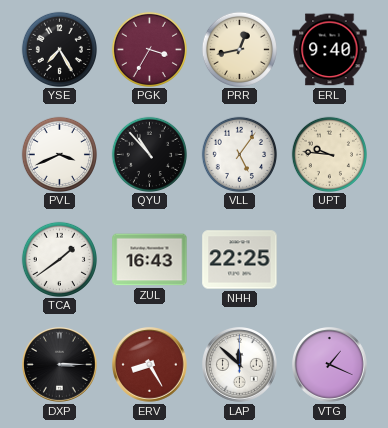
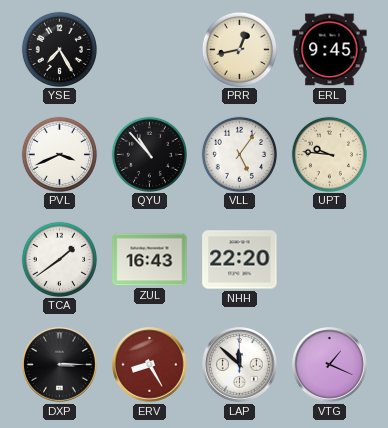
PGK: 3:35 -> none
ERL: 9:40 -> 9:45
NHH: 22:25 -> 22:20
